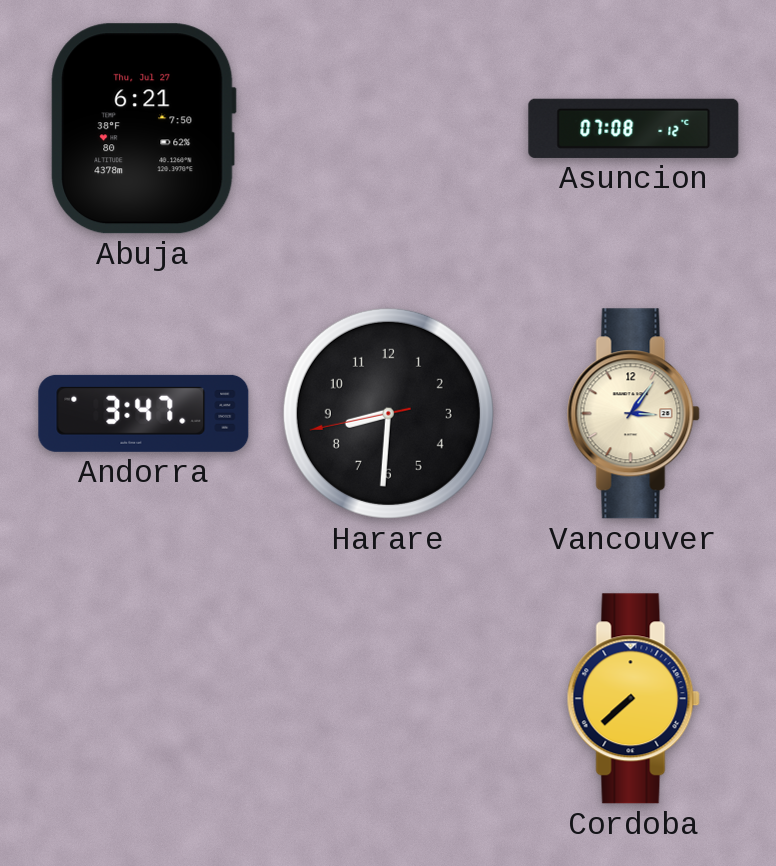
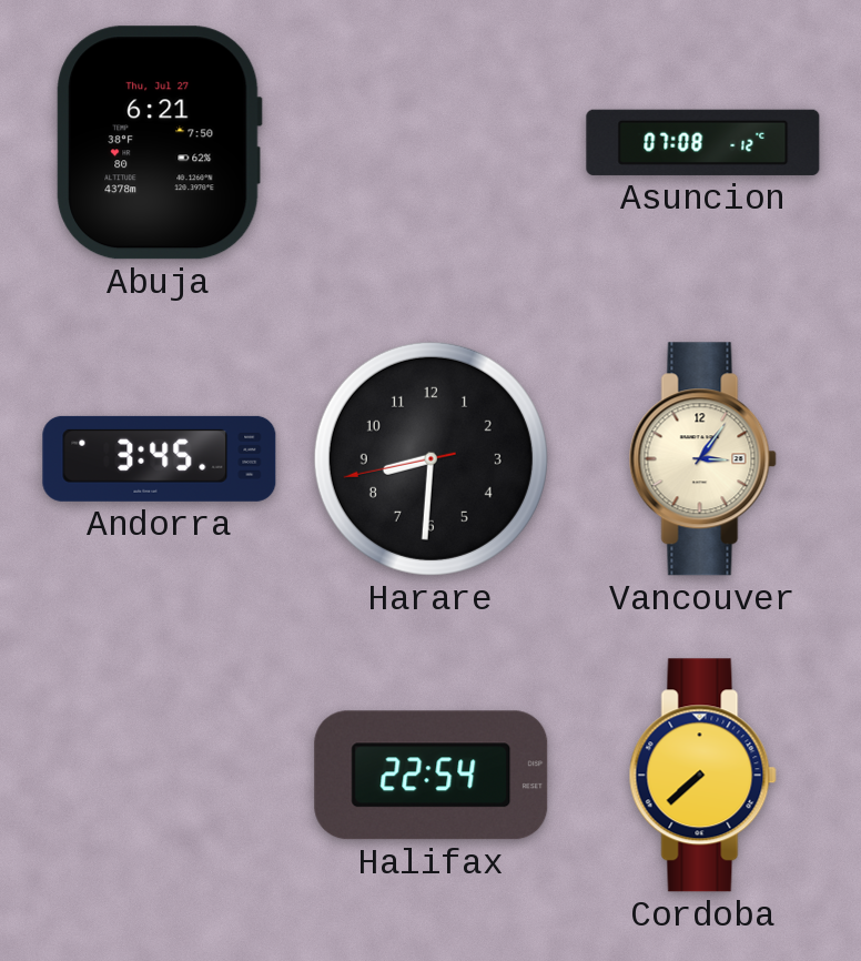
Andorra: 3:47 -> 3:45
Halifax: none -> 22:54
